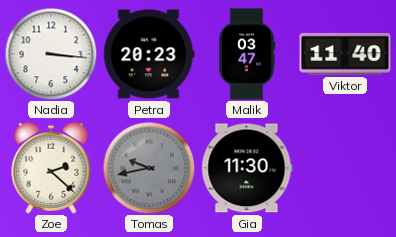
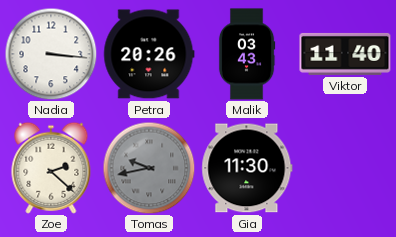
Petra: 20:23 -> 20:26
Malik: 03:47 -> 03:43
